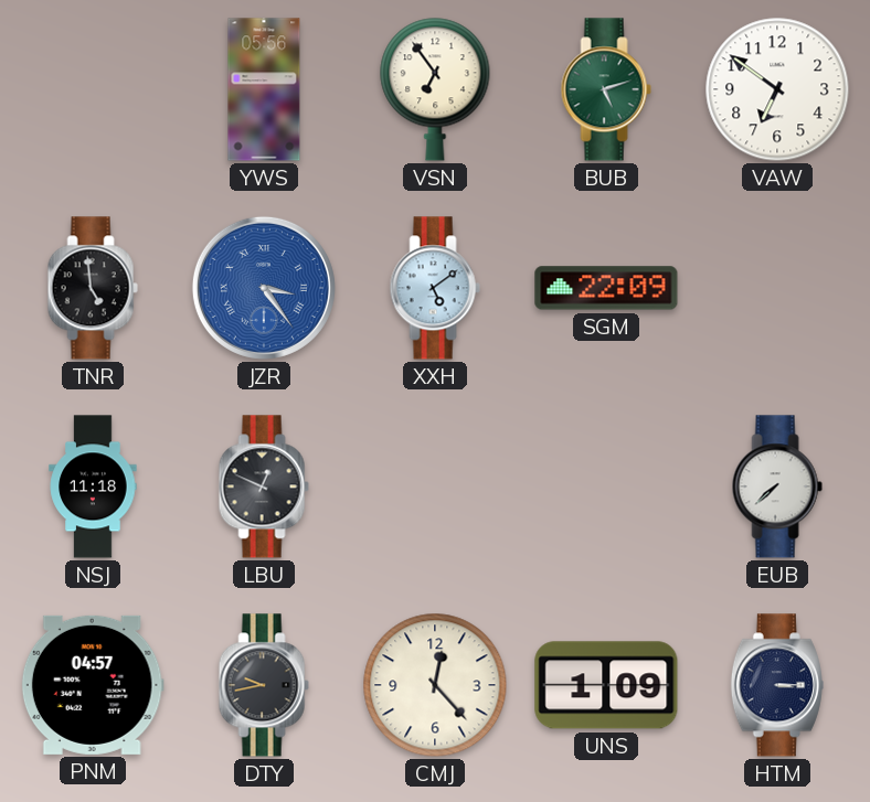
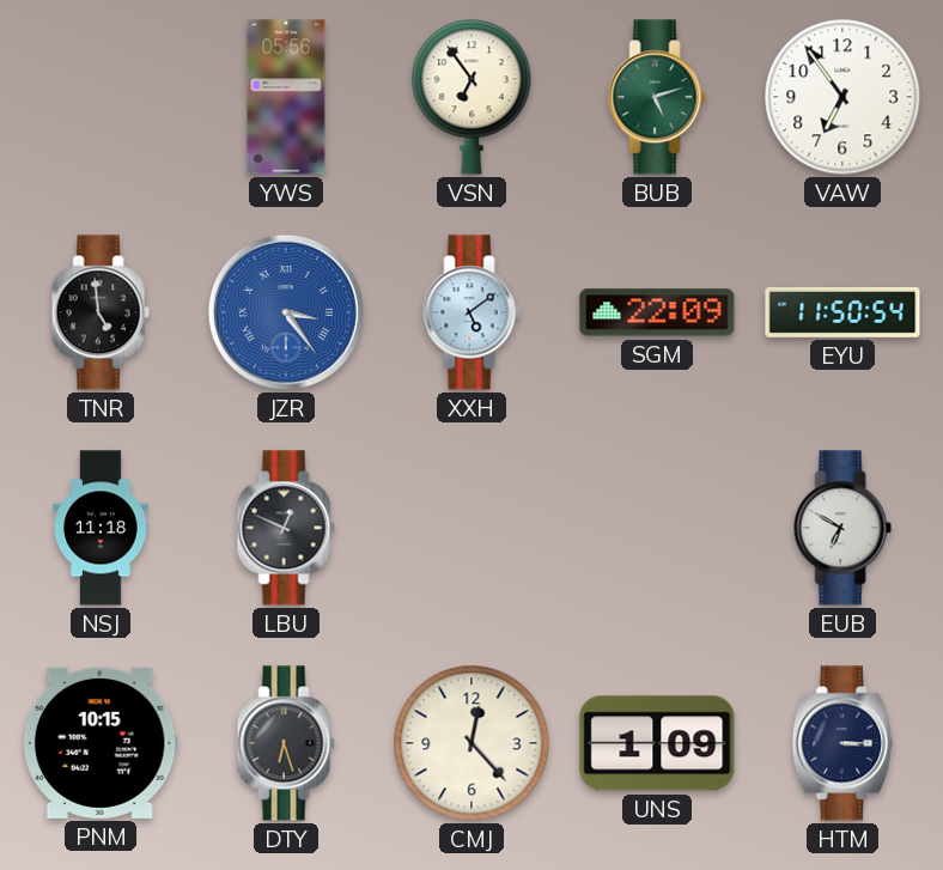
VAW: 6:51 -> 6:54
EYU: none -> 11:50
EUB: 7:38 -> 6:50
PNM: 04:57 -> 10:15
DTY: 9:43 -> 6:27
